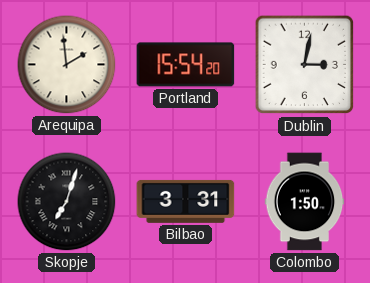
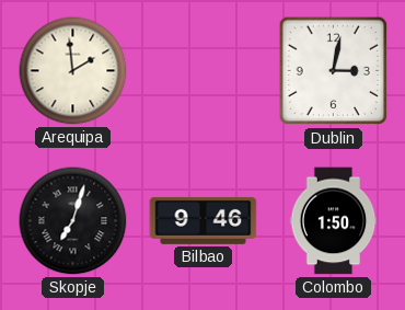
Portland: 15:54 -> none
Bilbao: 3:31 -> 9:46
